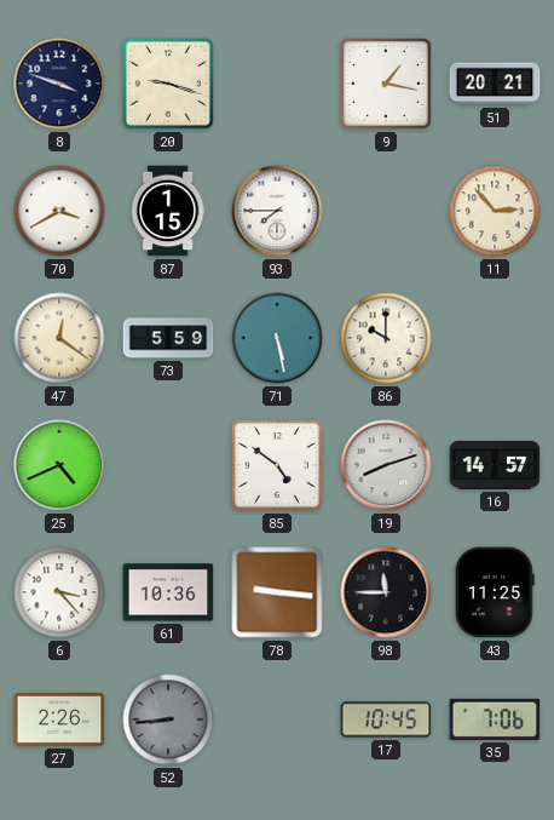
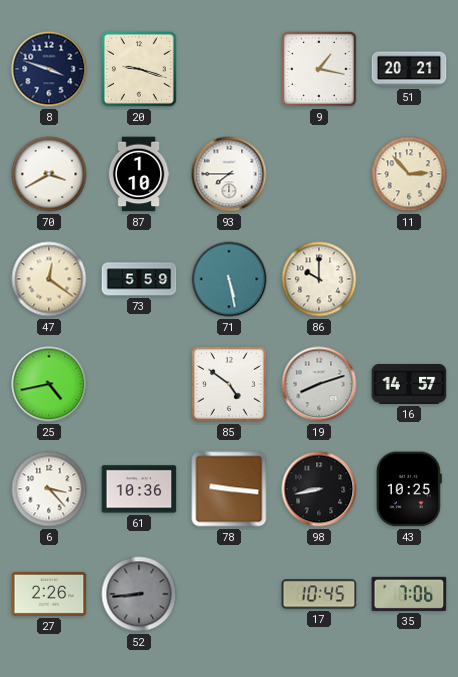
87: 1:15 -> 1:10
25: 4:41 -> 4:43
98: 11:45 -> 8:43
43: 11:25 -> 10:25
